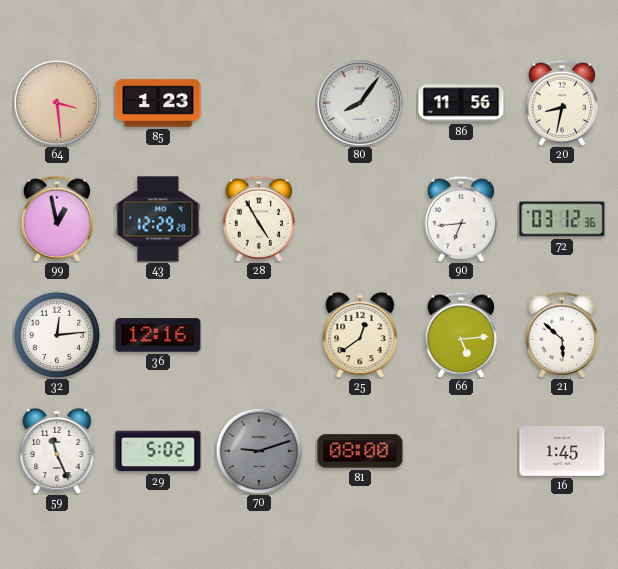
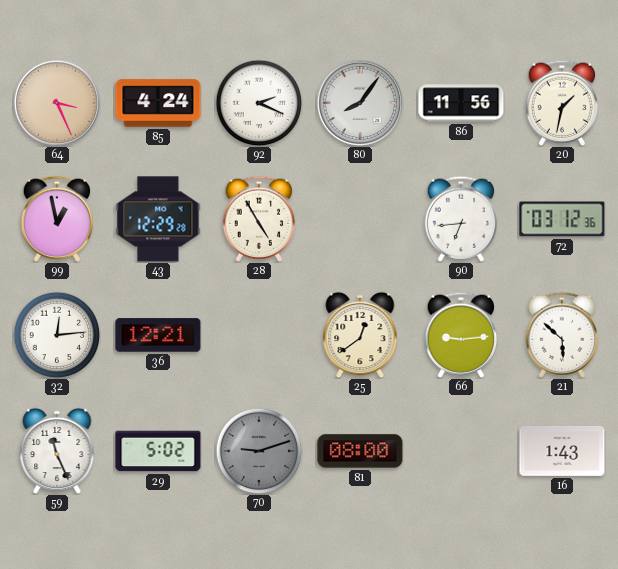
64: 3:29 -> 3:26
85: 1:23 -> 4:24
92: none -> 2:19
20: 8:32 -> 1:32
36: 12:16 -> 12:21
66: 5:14 -> 9:14
16: 1:45 -> 1:43
